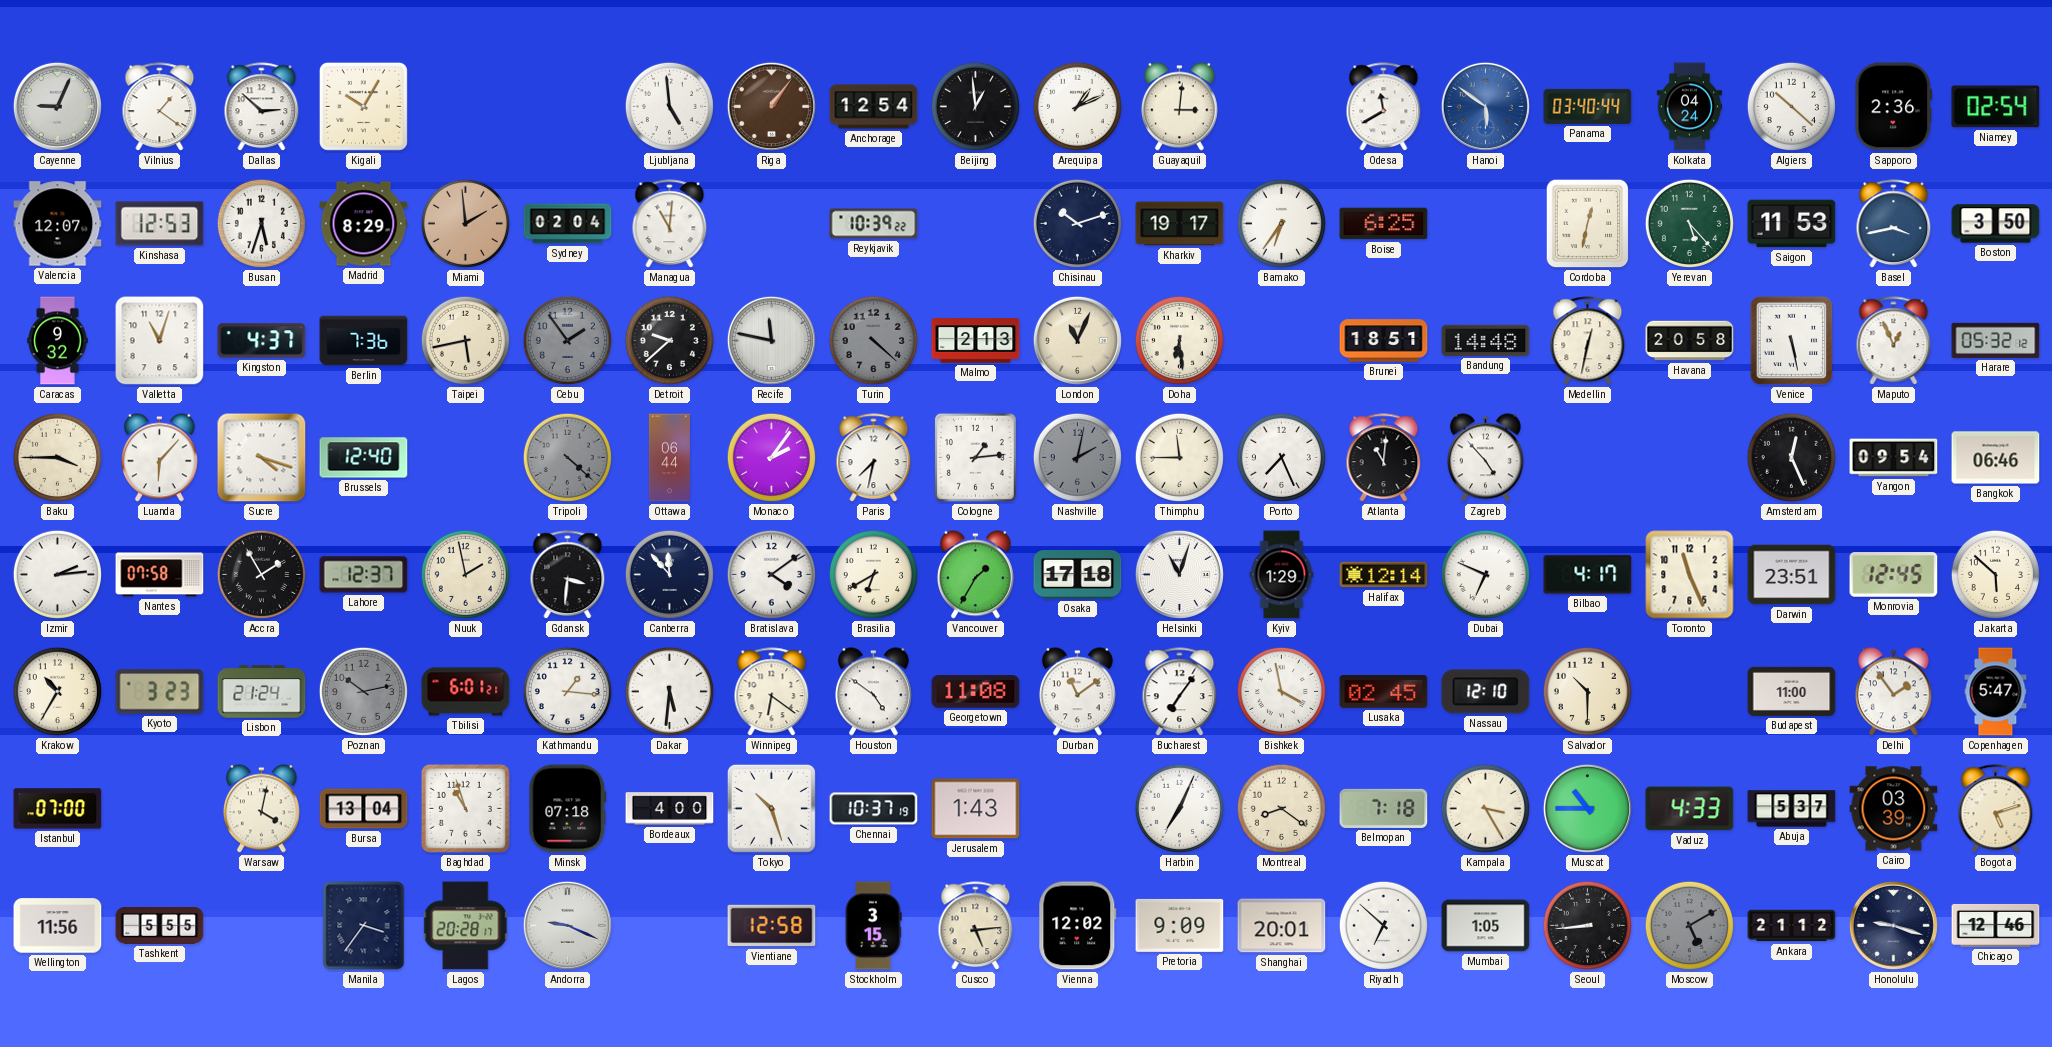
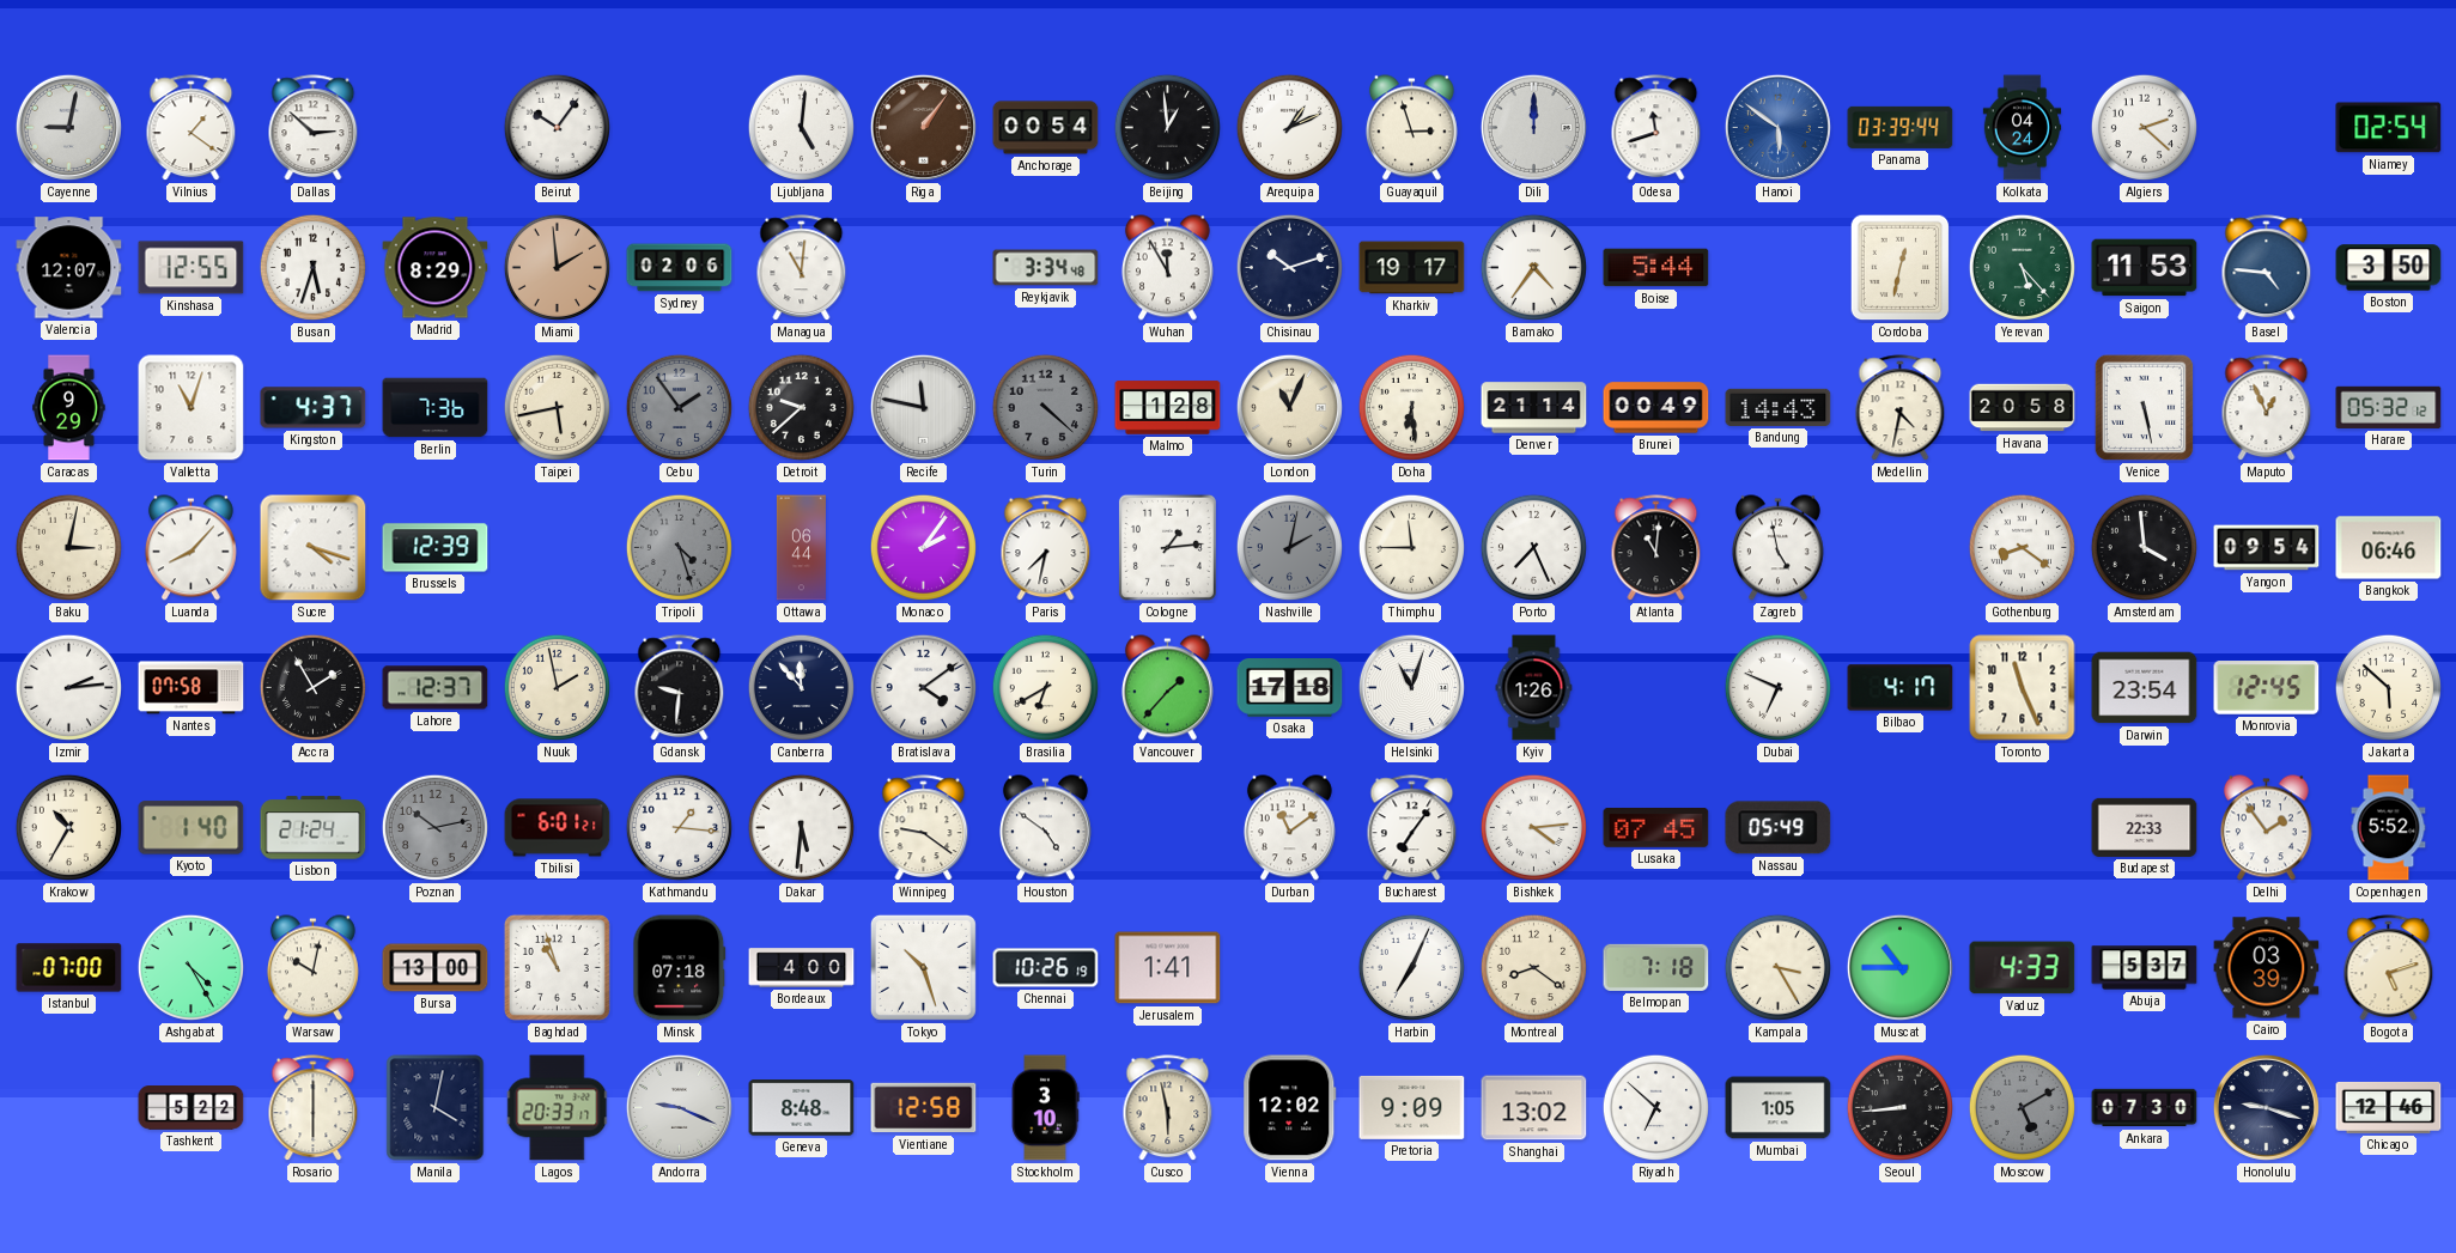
Cayenne: 9:04 -> 9:02
Kigali: 10:05 -> none
Beirut: none -> 10:06
Ljubljana: 4:59 -> 5:01
Anchorage: 12:54 -> 00:54
Guayaquil: 3:01 -> 2:57
Dili: none -> 12:00
Odesa: 11:40 -> 11:42
Panama: 03:40 -> 03:39
Algiers: 10:22 -> 2:22
Sapporo: 2:36 -> none
Kinshasa: 12:53 -> 12:55
Sydney: 02:04 -> 02:06
Reykjavik: 10:39 -> 3:34
Wuhan: none -> 11:55
Bamako: 6:36 -> 4:36
Boise: 6:25 -> 5:44
Basel: 3:43 -> 4:46
Caracas: 9:32 -> 9:29
Malmo: 2:13 -> 1:28
Denver: none -> 21:14
Brunei: 18:51 -> 00:49
Bandung: 14:48 -> 14:43
Medellin: 12:32 -> 4:32
Baku: 3:45 -> 3:02
Luanda: 6:07 -> 8:07
Brussels: 12:40 -> 12:39
Tripoli: 4:22 -> 4:27
Zagreb: 4:53 -> 4:58
Gothenburg: none -> 8:21
Amsterdam: 12:26 -> 3:59
Gdansk: 3:31 -> 9:31
Vancouver: 1:35 -> 1:37
Kyiv: 1:29 -> 1:26
Halifax: 12:14 -> none
Darwin: 23:51 -> 23:54
Kyoto: 3:23 -> 1:40
Winnipeg: 6:21 -> 9:21
Georgetown: 11:08 -> none
Bishkek: 3:58 -> 4:14
Lusaka: 02:45 -> 07:45
Nassau: 12:10 -> 05:49
Salvador: 10:30 -> none
Budapest: 11:00 -> 22:33
Copenhagen: 5:47 -> 5:52
Ashgabat: none -> 4:25
Warsaw: 4:02 -> 10:02
Bursa: 13:04 -> 13:00
Chennai: 10:37 -> 10:26
Jerusalem: 1:43 -> 1:41
Wellington: 11:56 -> none
Tashkent: 5:55 -> 5:22
Rosario: none -> 6:00
Manila: 3:36 -> 4:02
Lagos: 20:28 -> 20:33
Geneva: none -> 8:48
Stockholm: 3:15 -> 3:10
Cusco: 5:14 -> 5:58
Shanghai: 20:01 -> 13:02
Ankara: 21:12 -> 07:30
